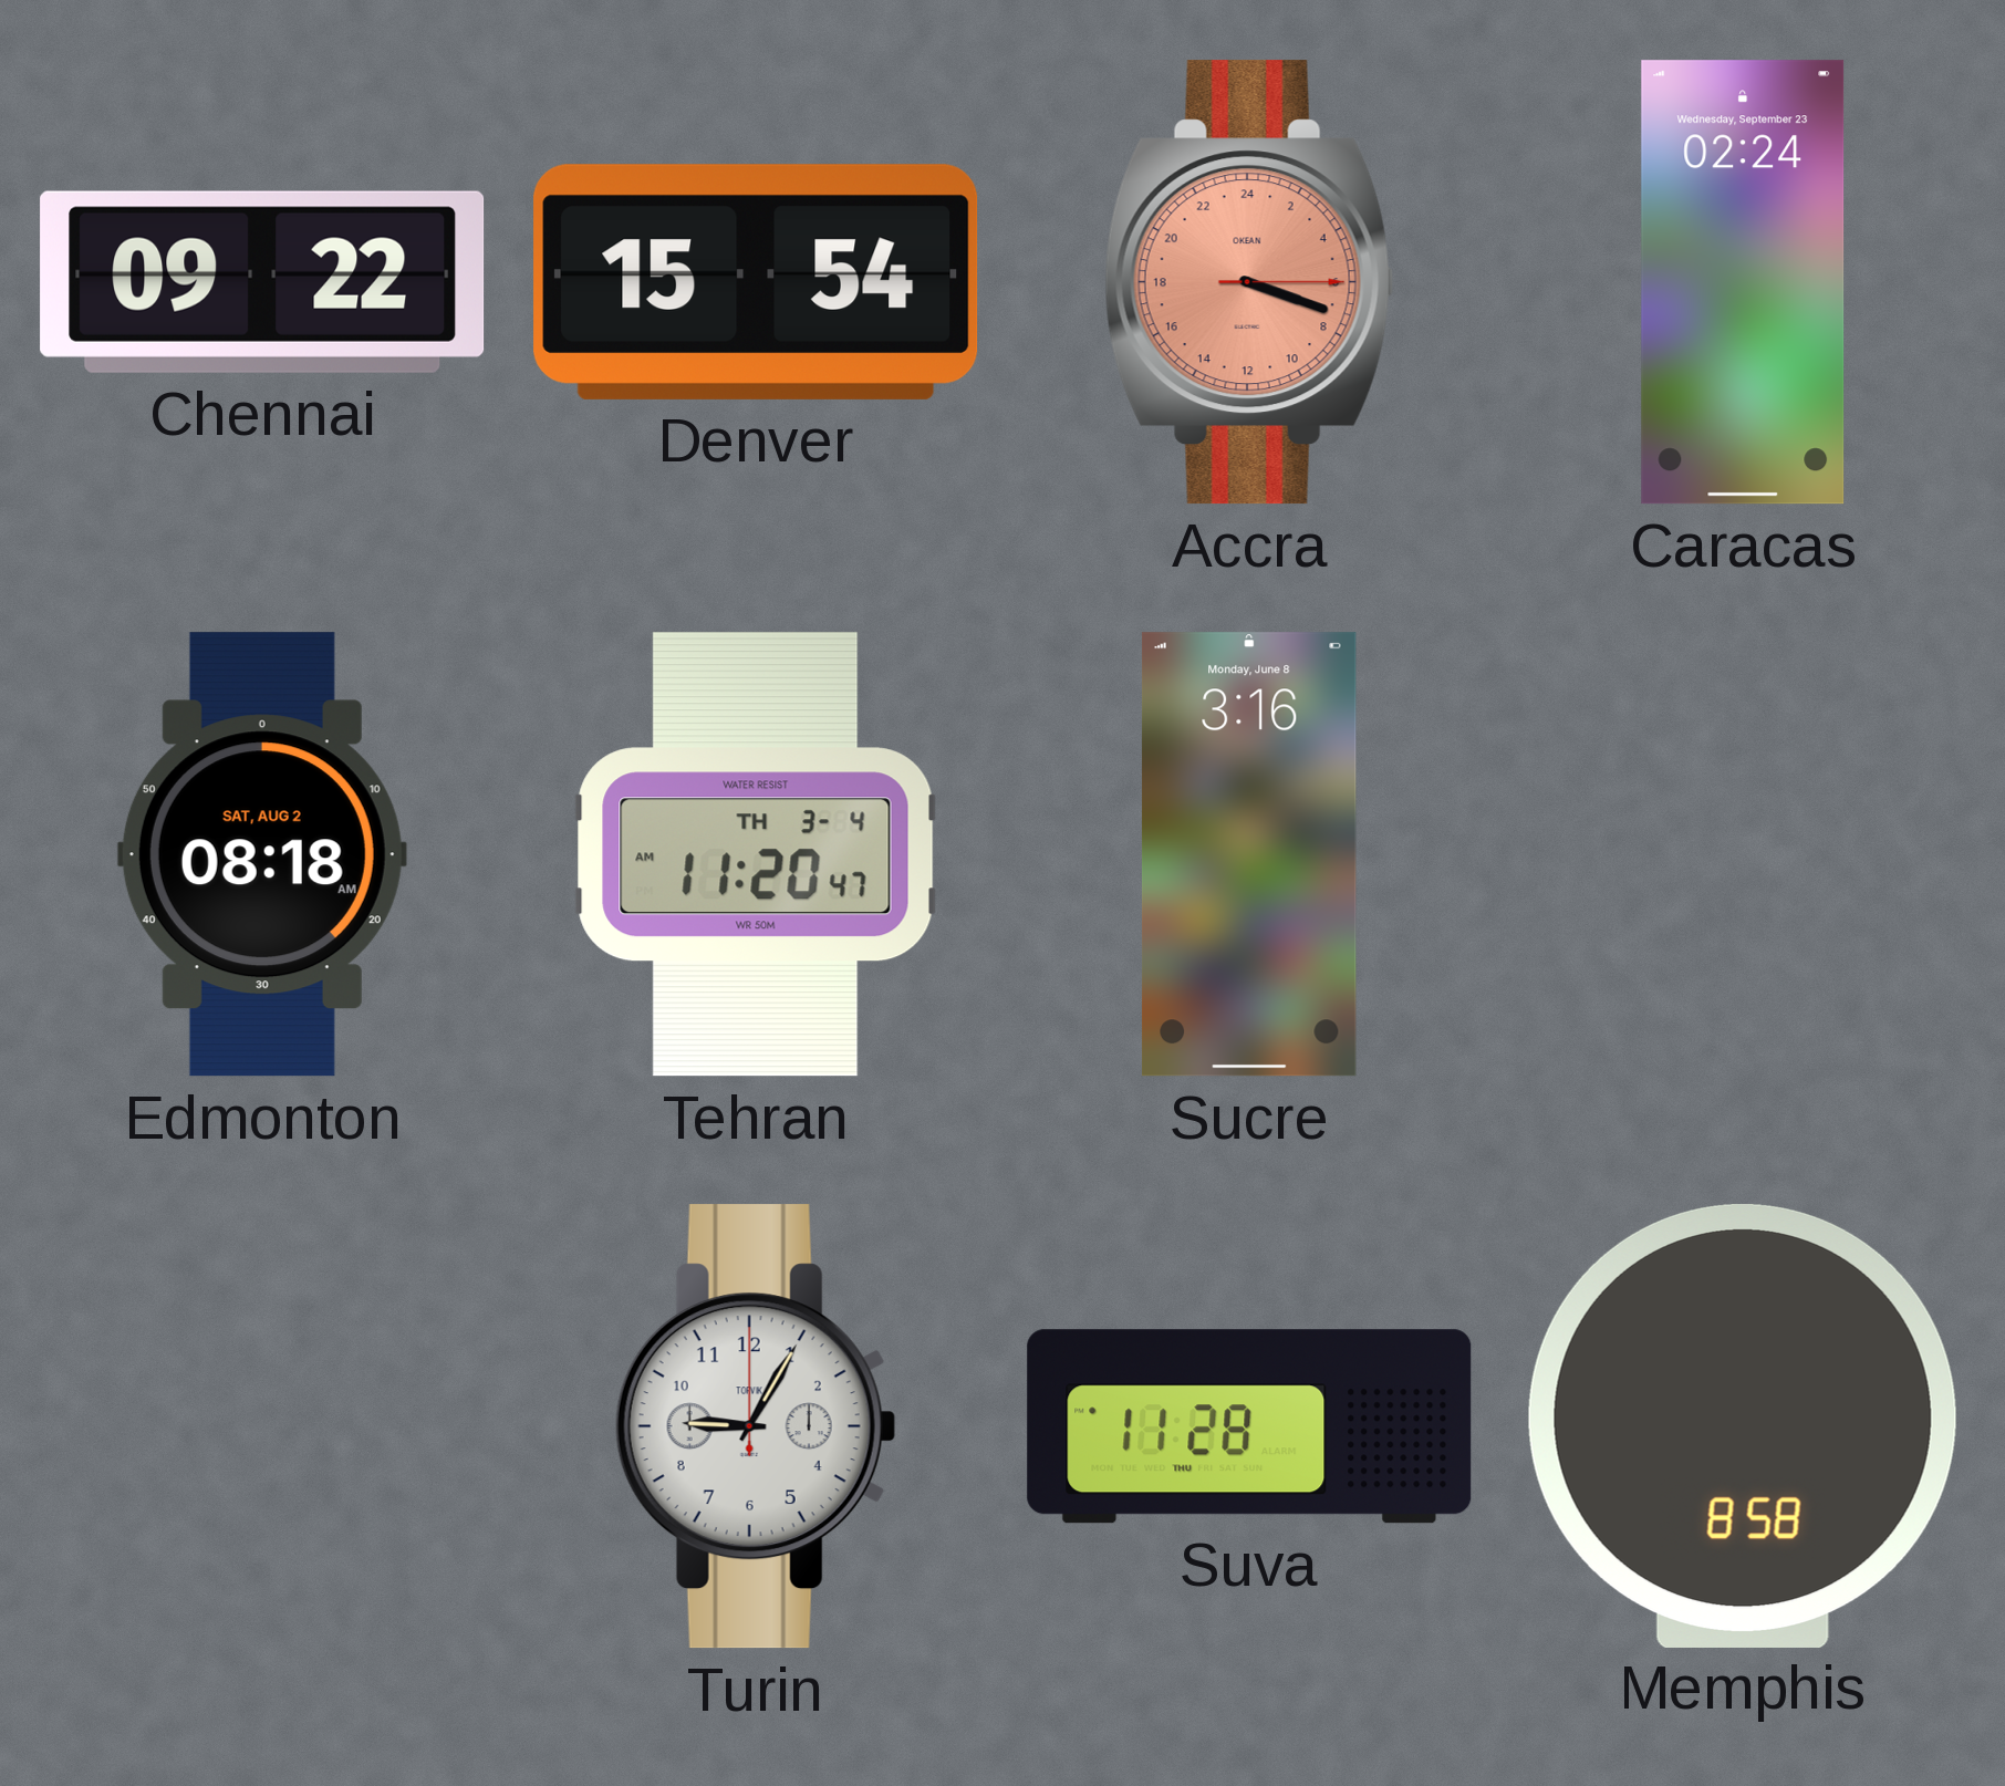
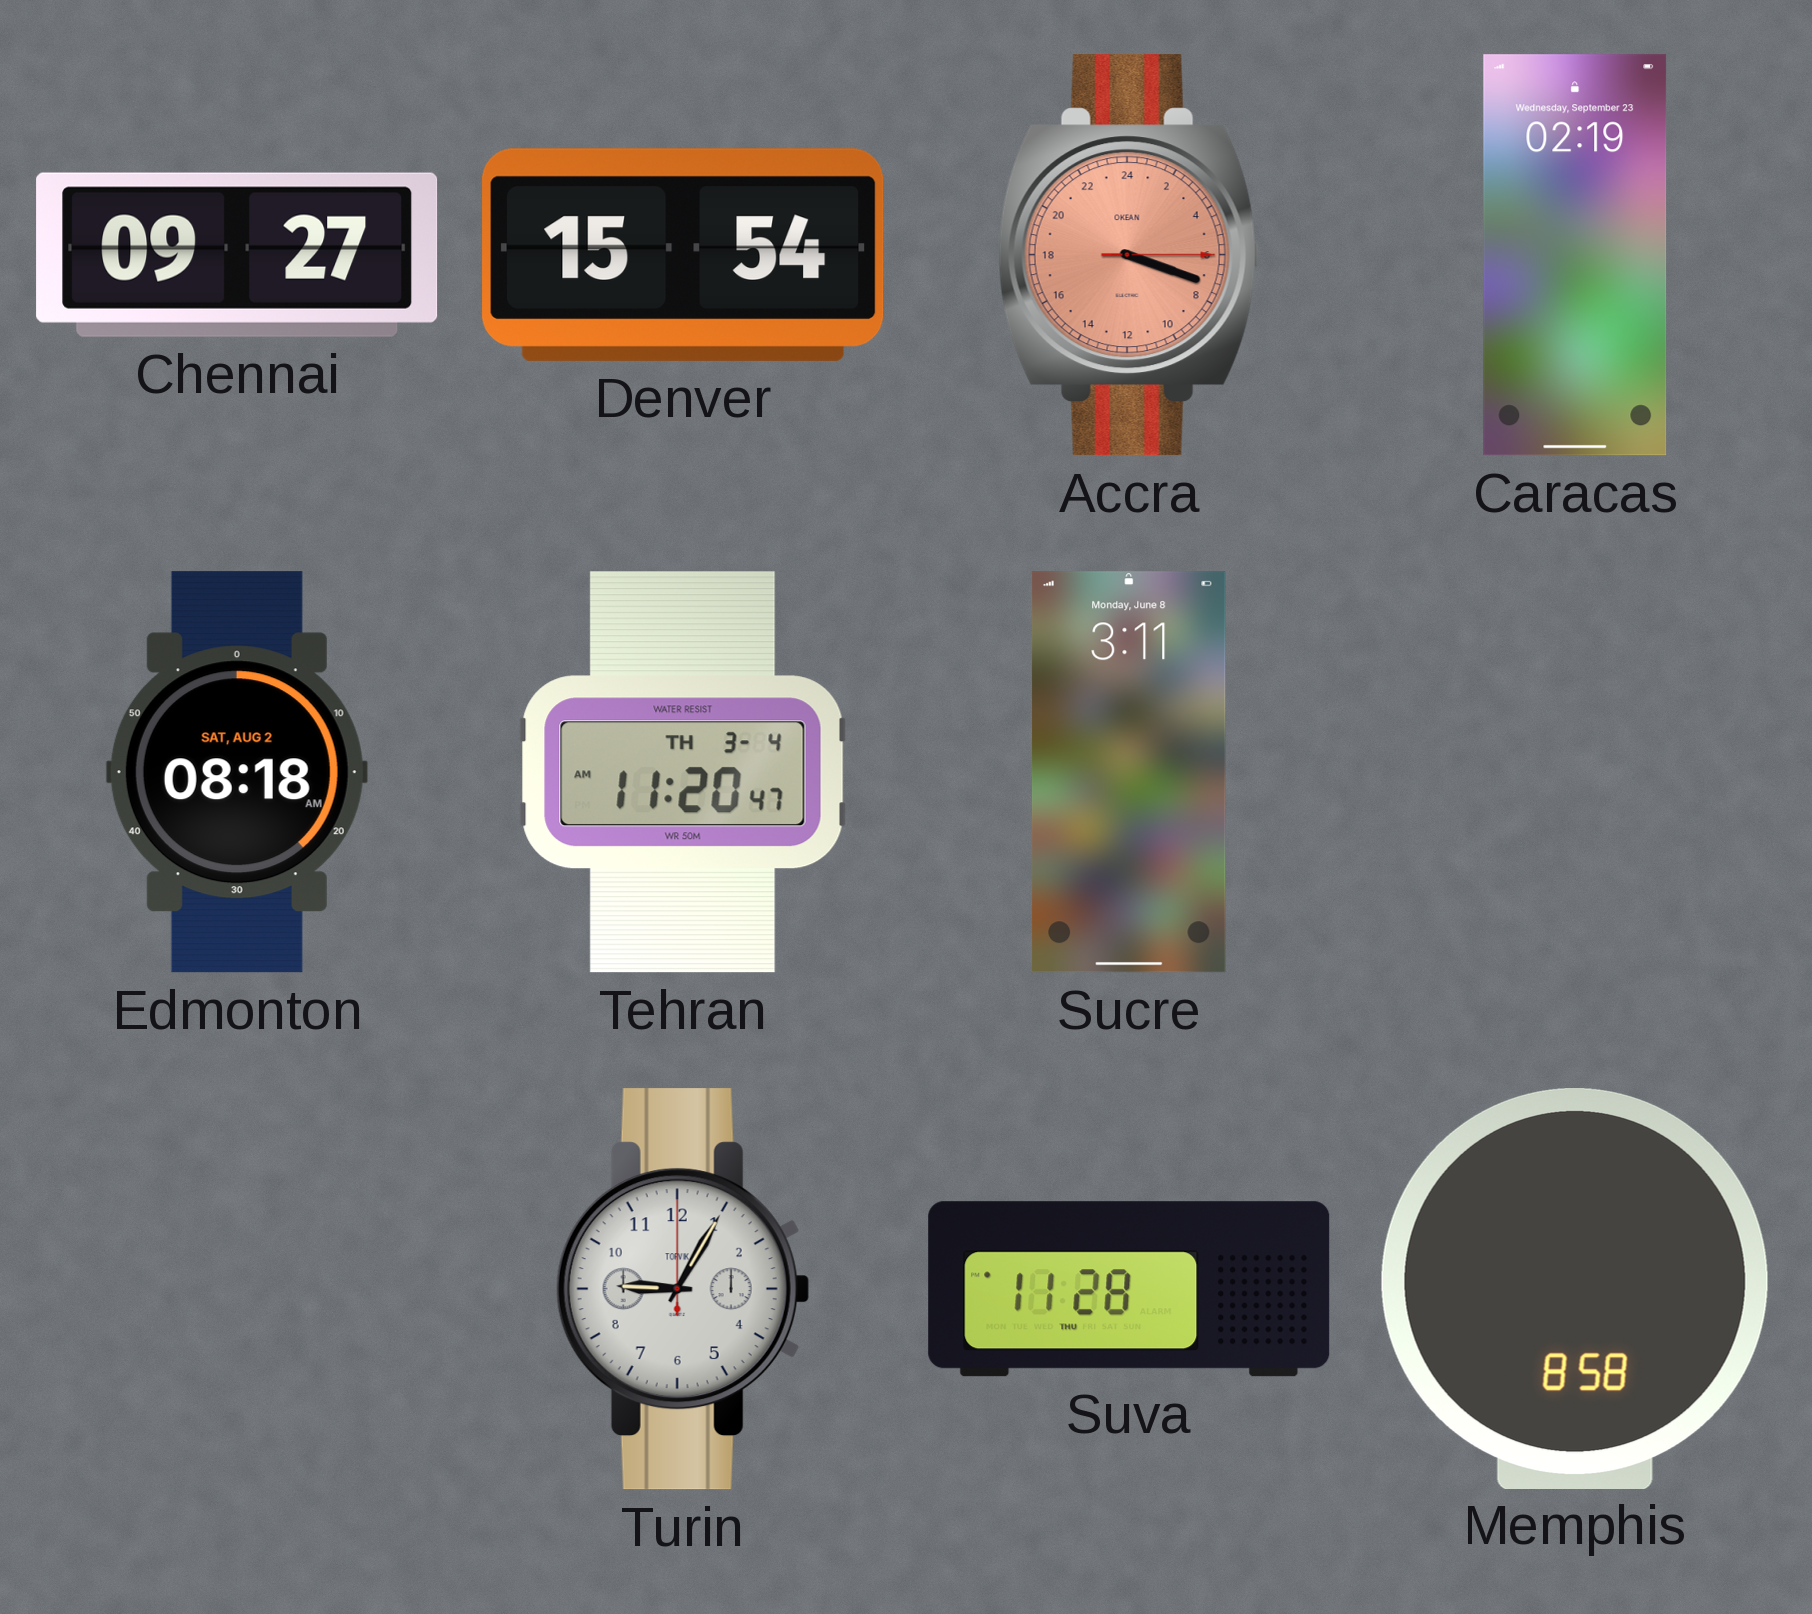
Chennai: 09:22 -> 09:27
Caracas: 02:24 -> 02:19
Sucre: 3:16 -> 3:11
